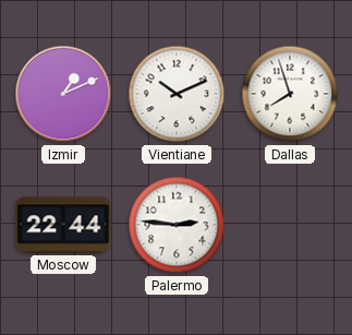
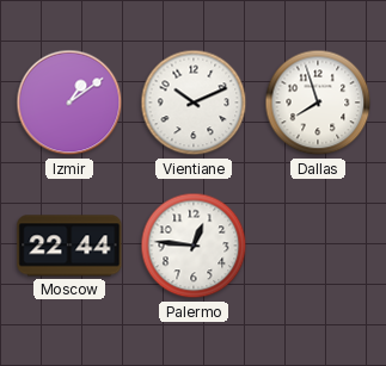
Izmir: 1:11 -> 1:09
Palermo: 2:46 -> 12:46
